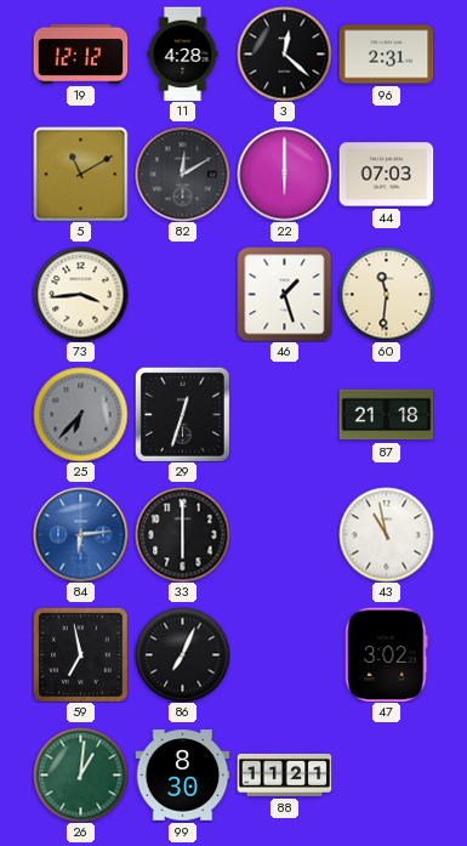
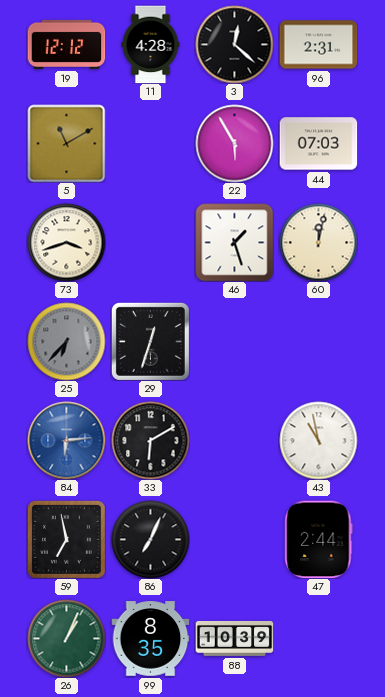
82: 12:10 -> none
22: 6:00 -> 5:55
73: 3:44 -> 3:42
60: 11:31 -> 12:02
87: 21:18 -> none
33: 6:00 -> 6:10
47: 3:02 -> 2:44
26: 1:01 -> 1:04
99: 8:30 -> 8:35
88: 11:21 -> 10:39
